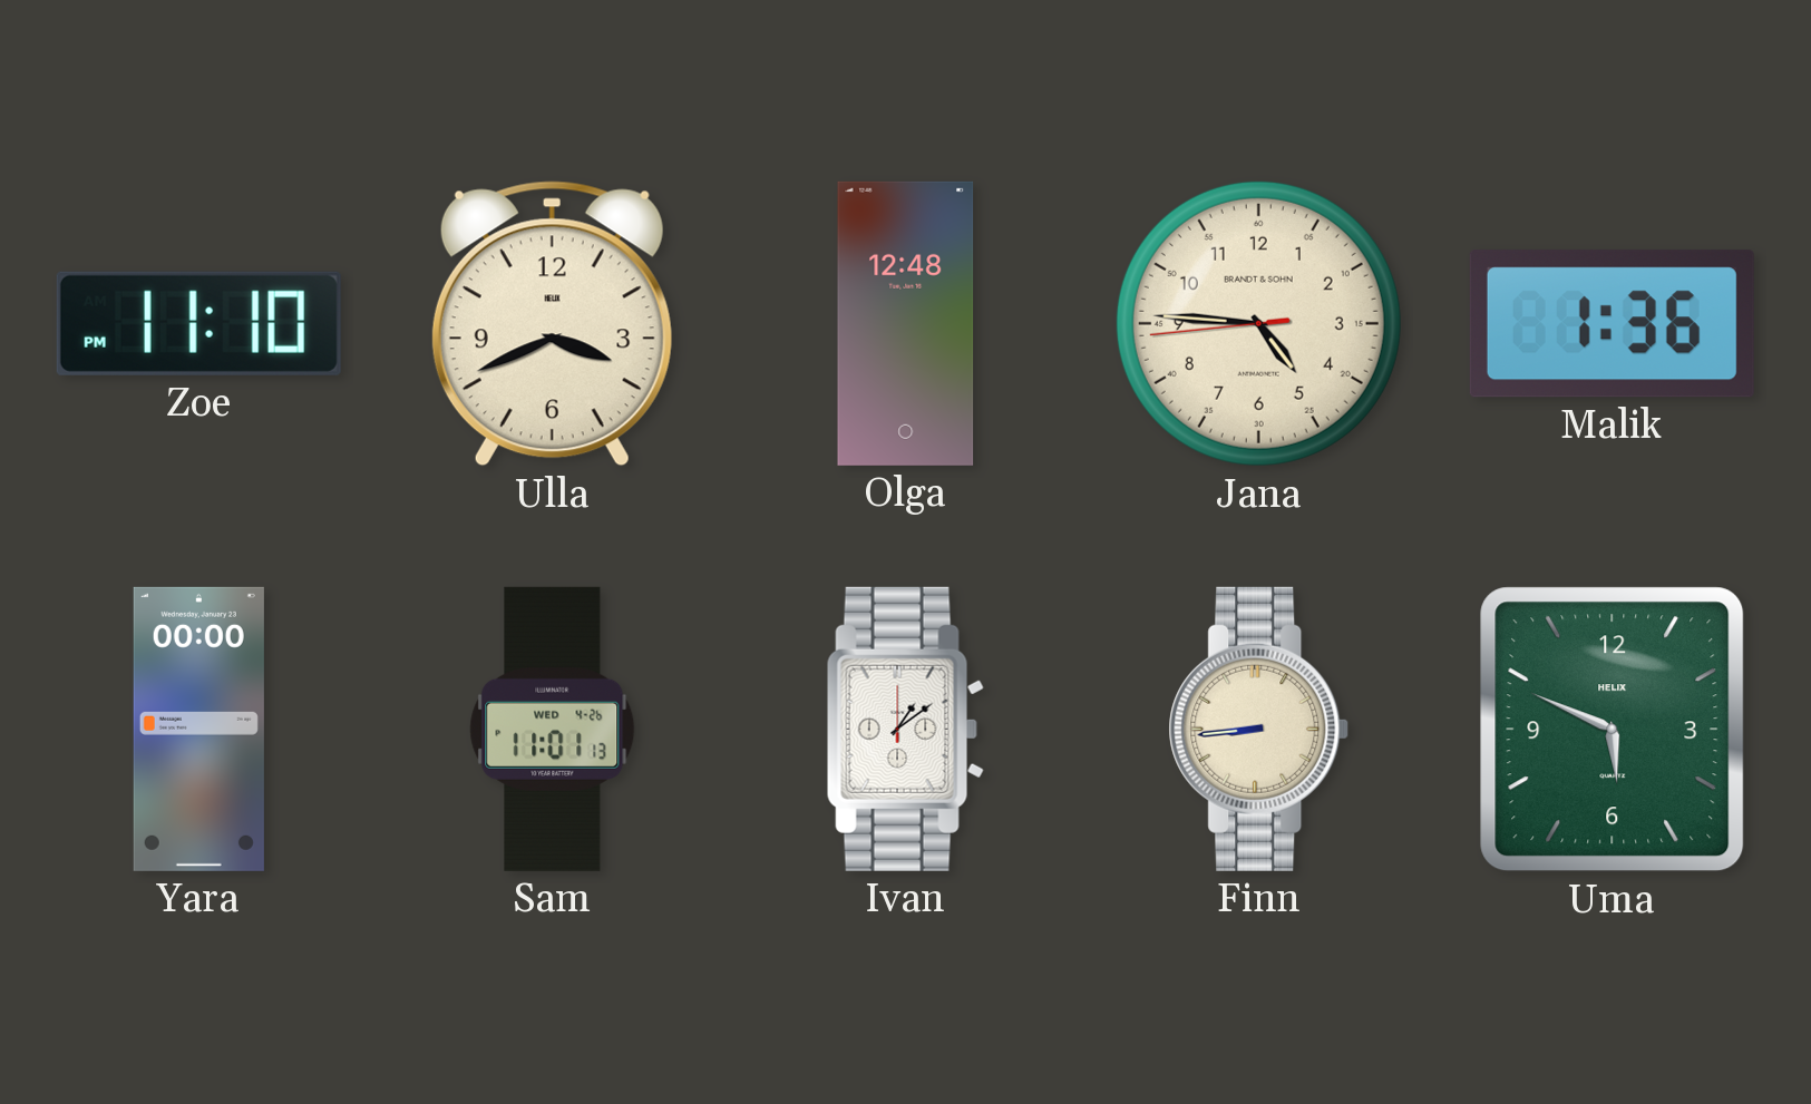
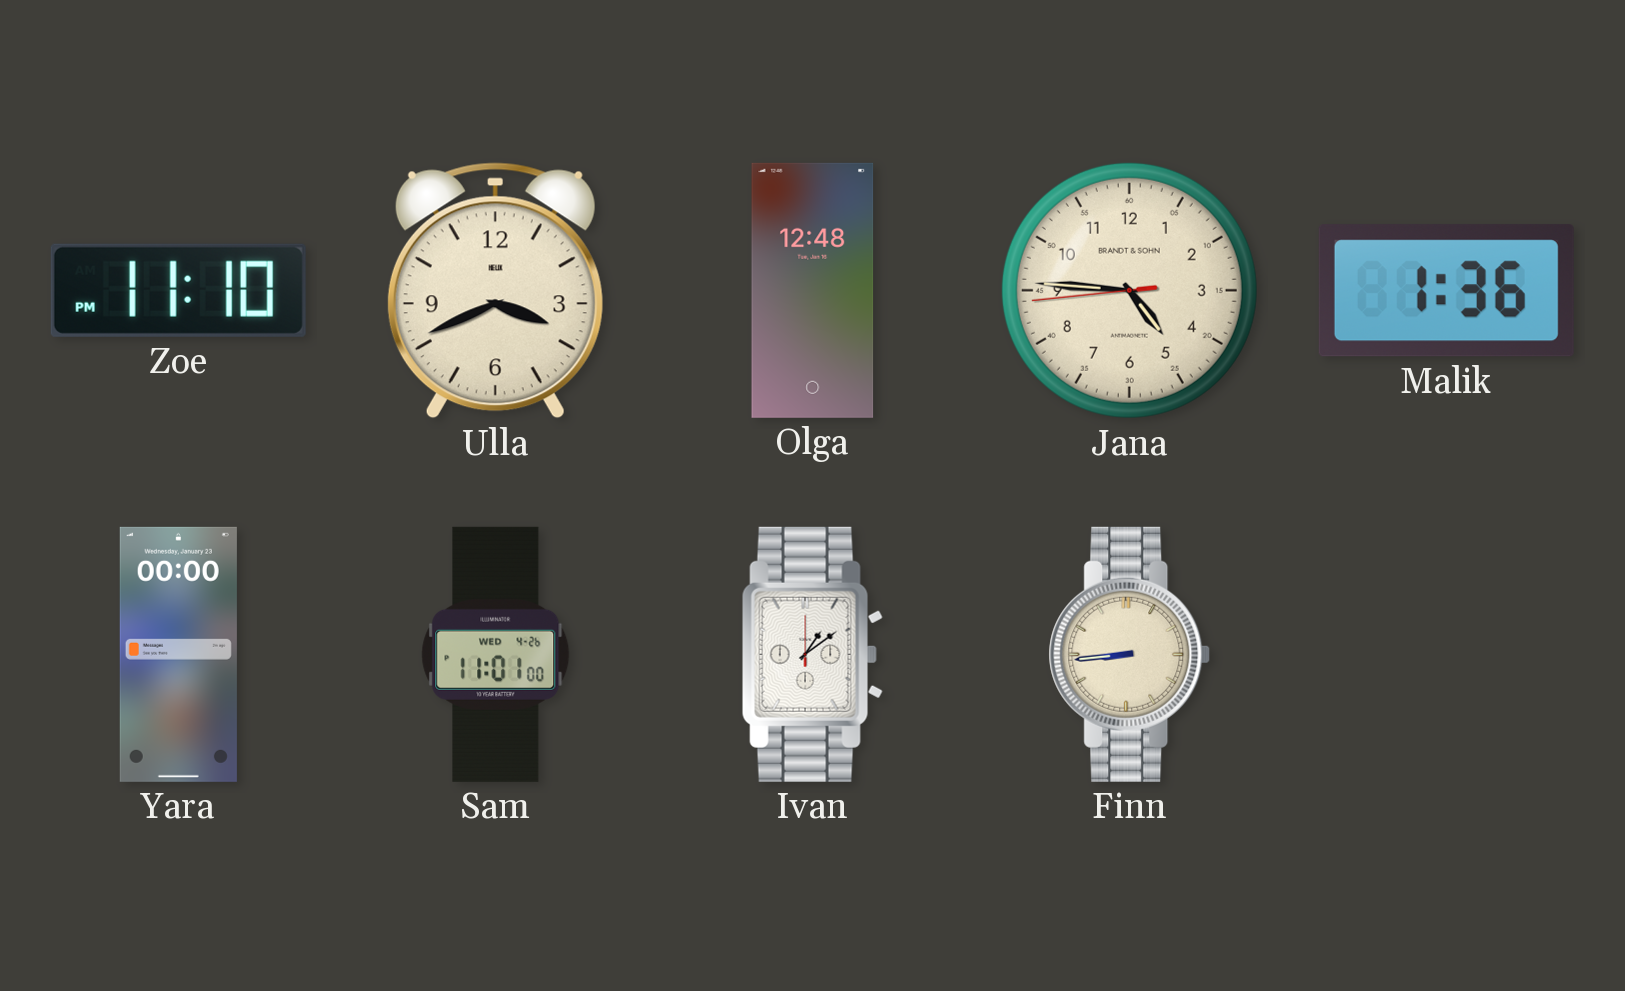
Sam: 11:01:13 -> 11:01:00
Uma: 5:49 -> none
